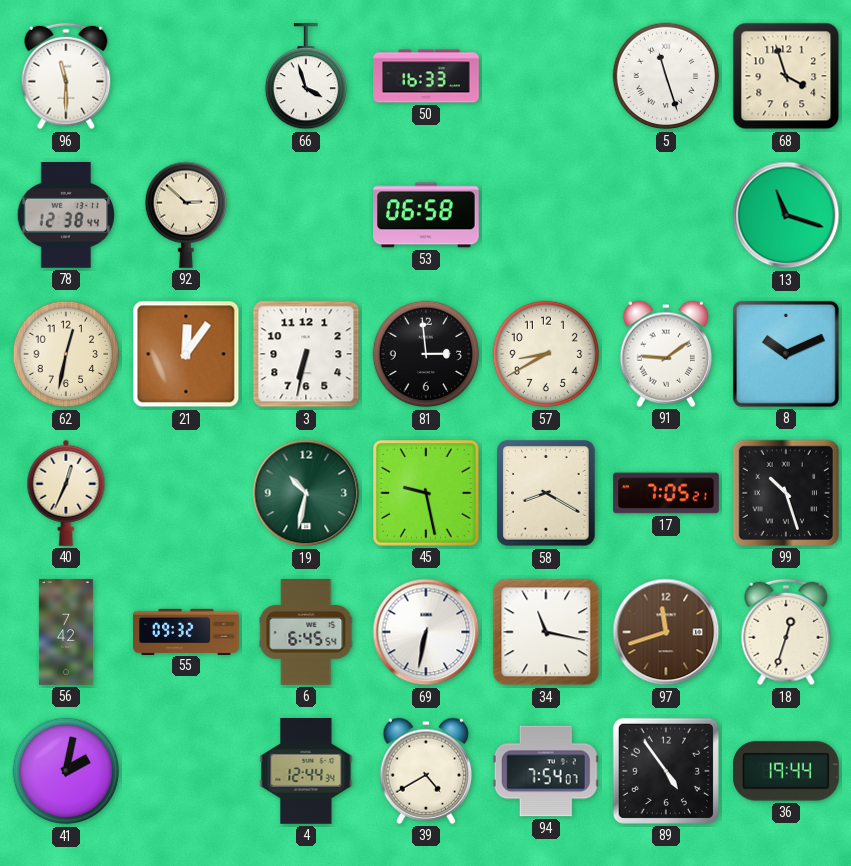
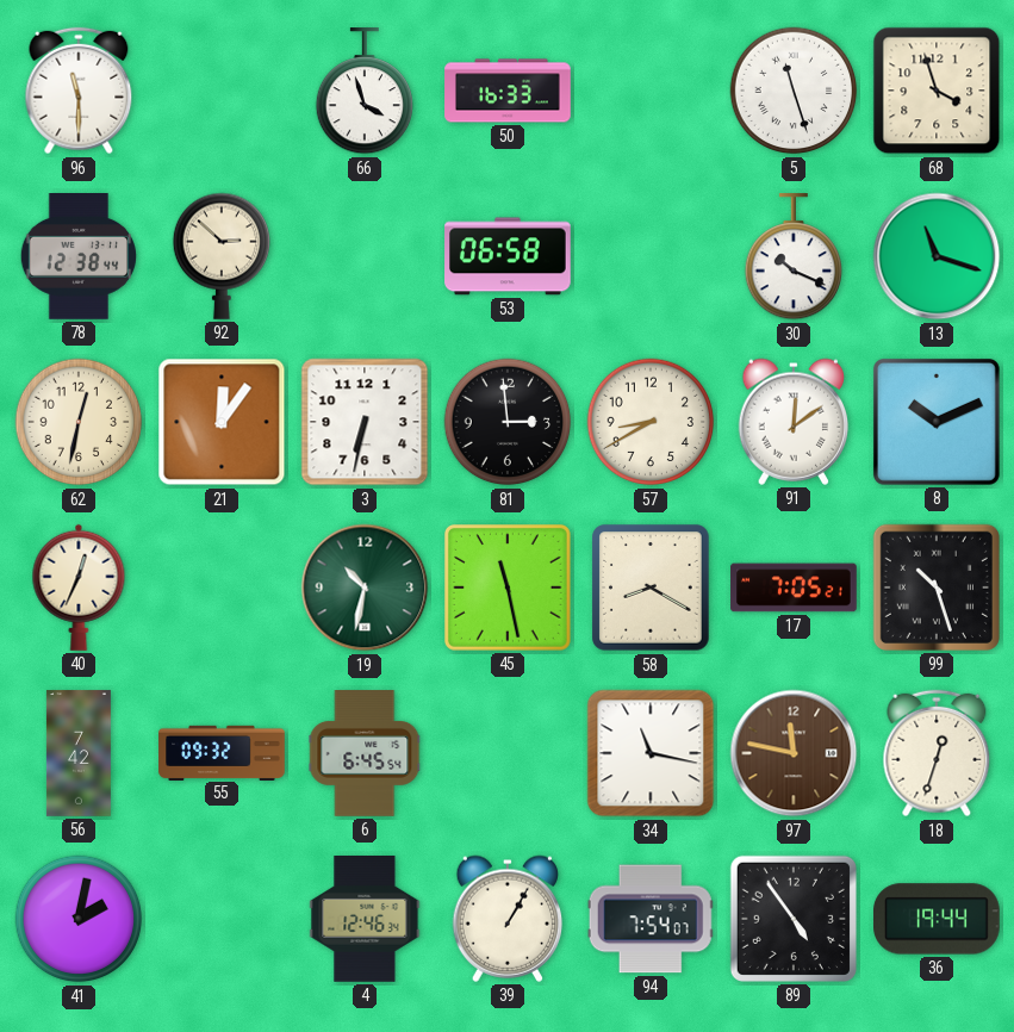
30: none -> 10:19
91: 9:09 -> 12:09
45: 9:28 -> 11:28
69: 6:32 -> none
97: 11:42 -> 11:47
4: 12:44 -> 12:46
39: 4:40 -> 1:05
